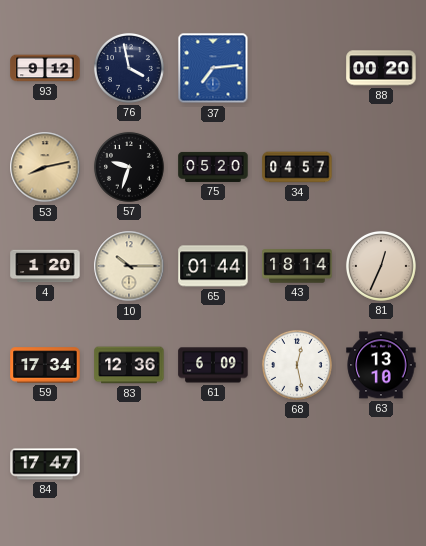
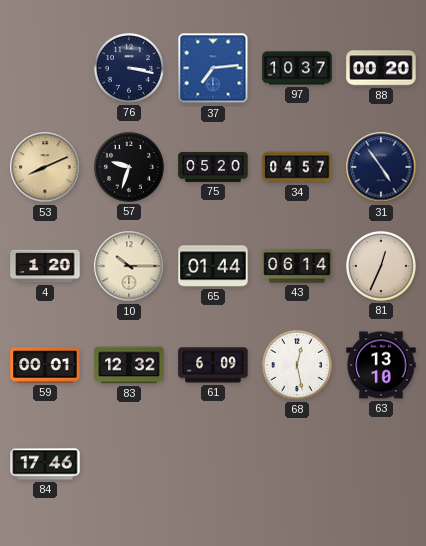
93: 9:12 -> none
76: 3:58 -> 3:17
97: none -> 10:37
53: 8:13 -> 8:11
31: none -> 4:54
43: 18:14 -> 06:14
59: 17:34 -> 00:01
83: 12:36 -> 12:32
84: 17:47 -> 17:46
